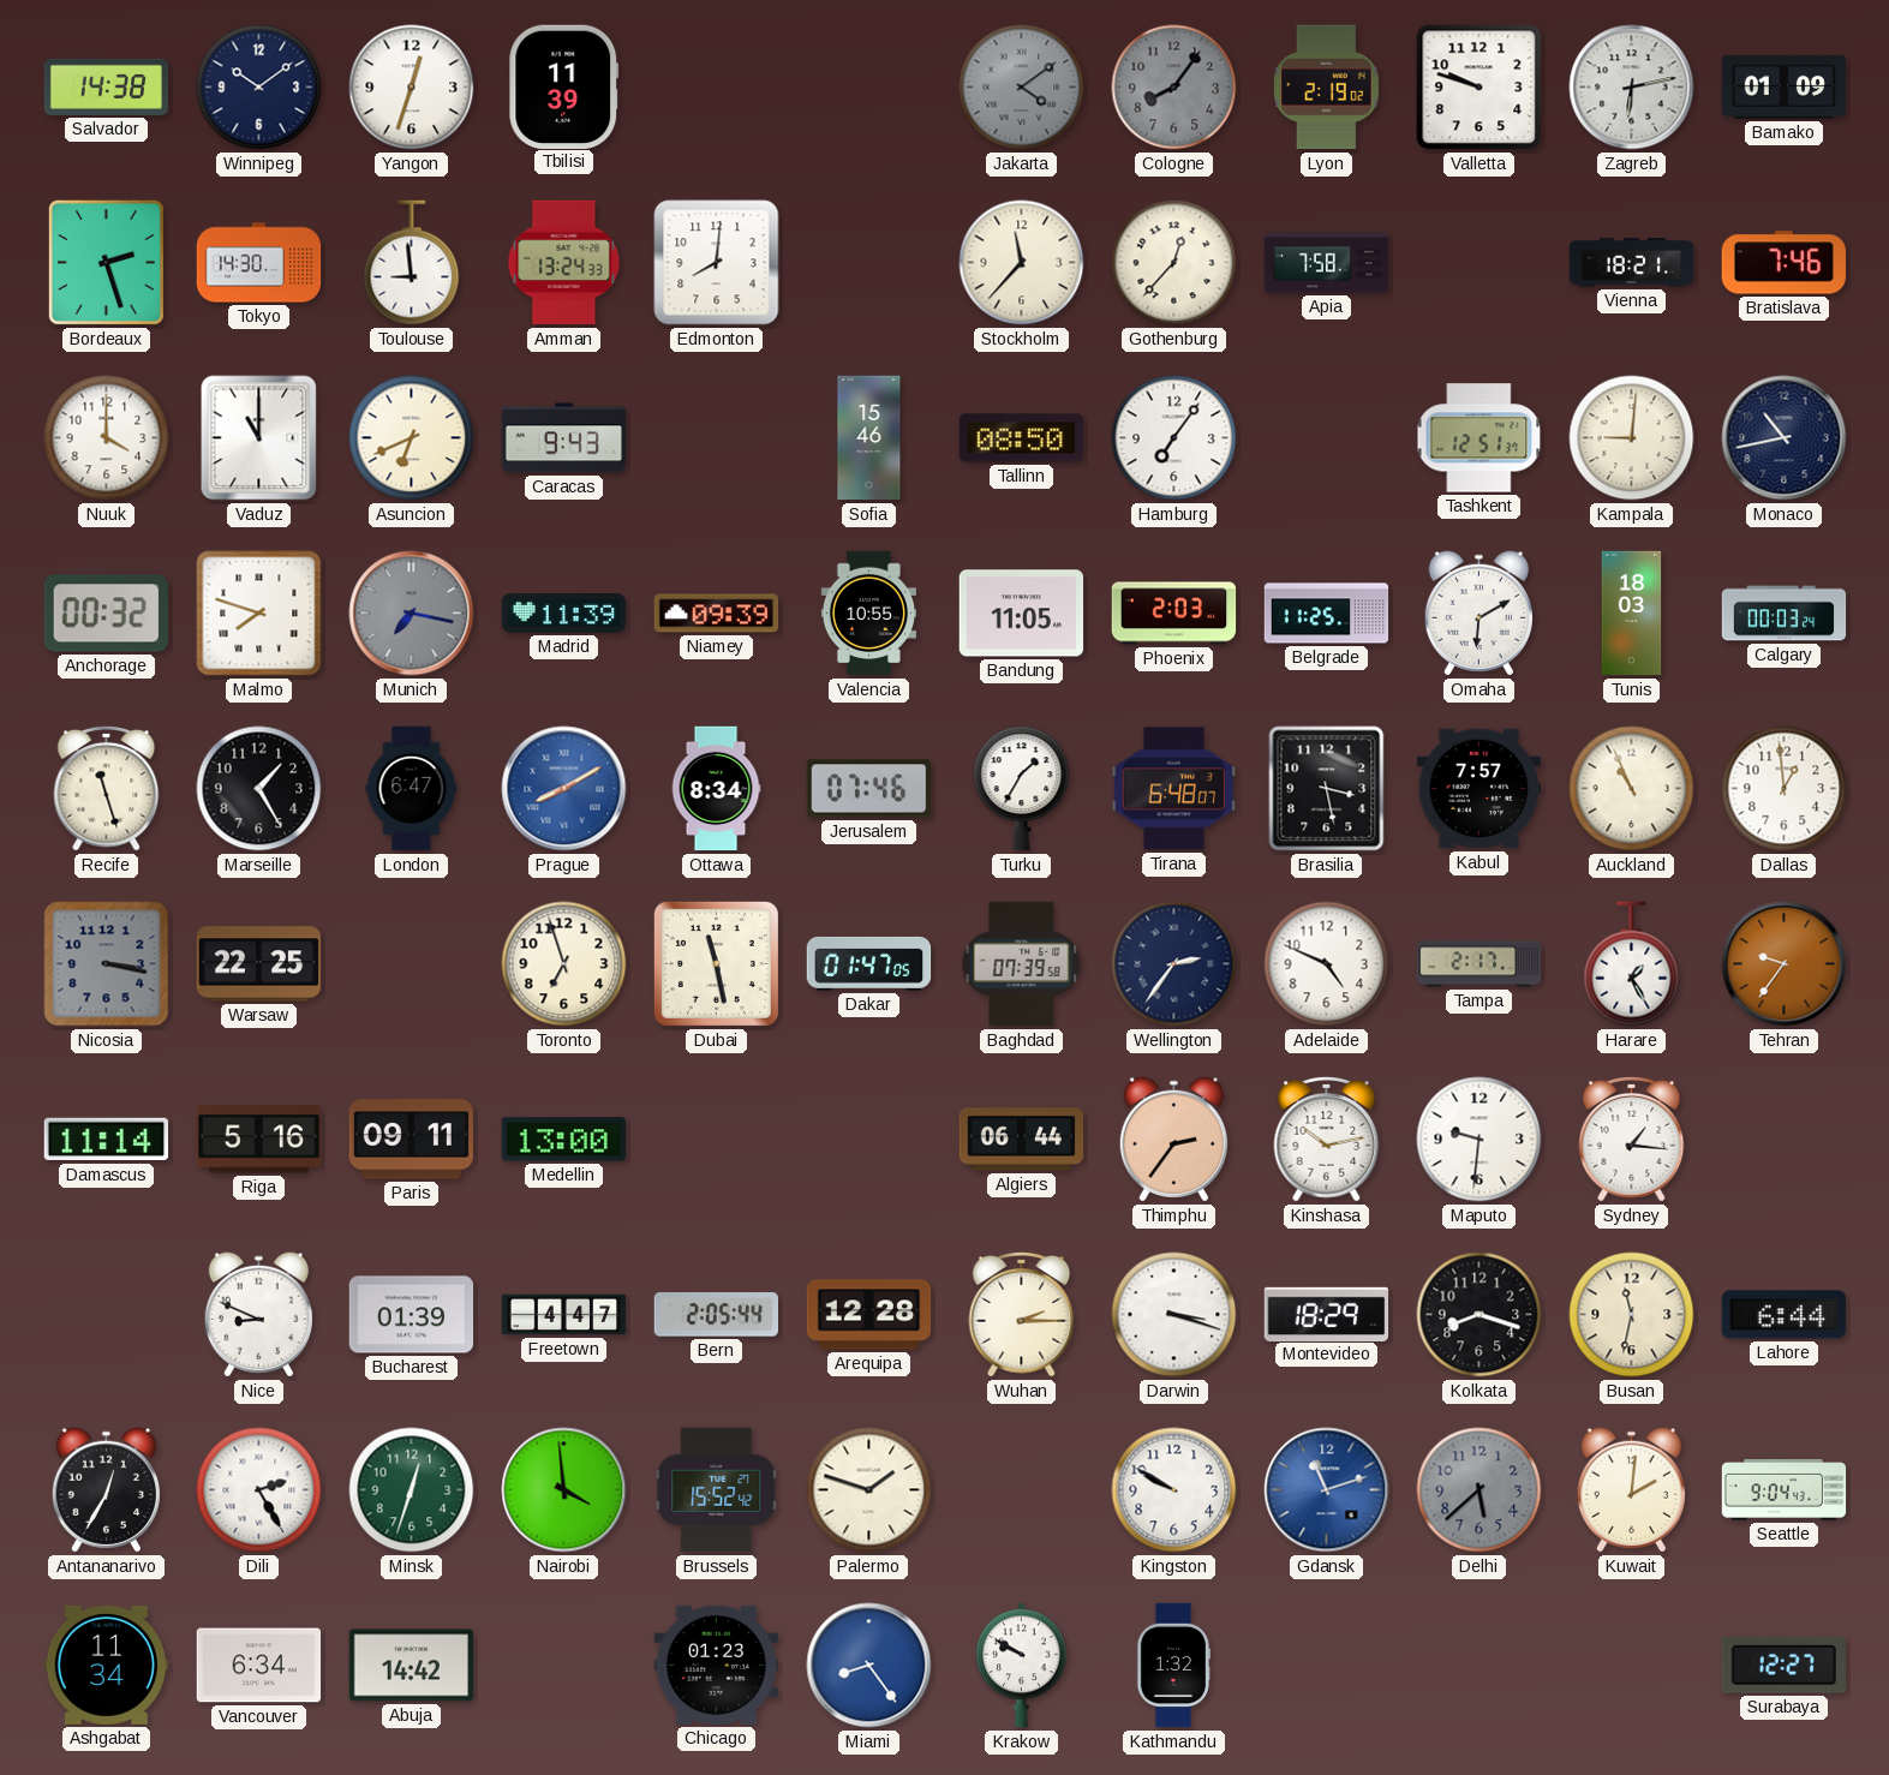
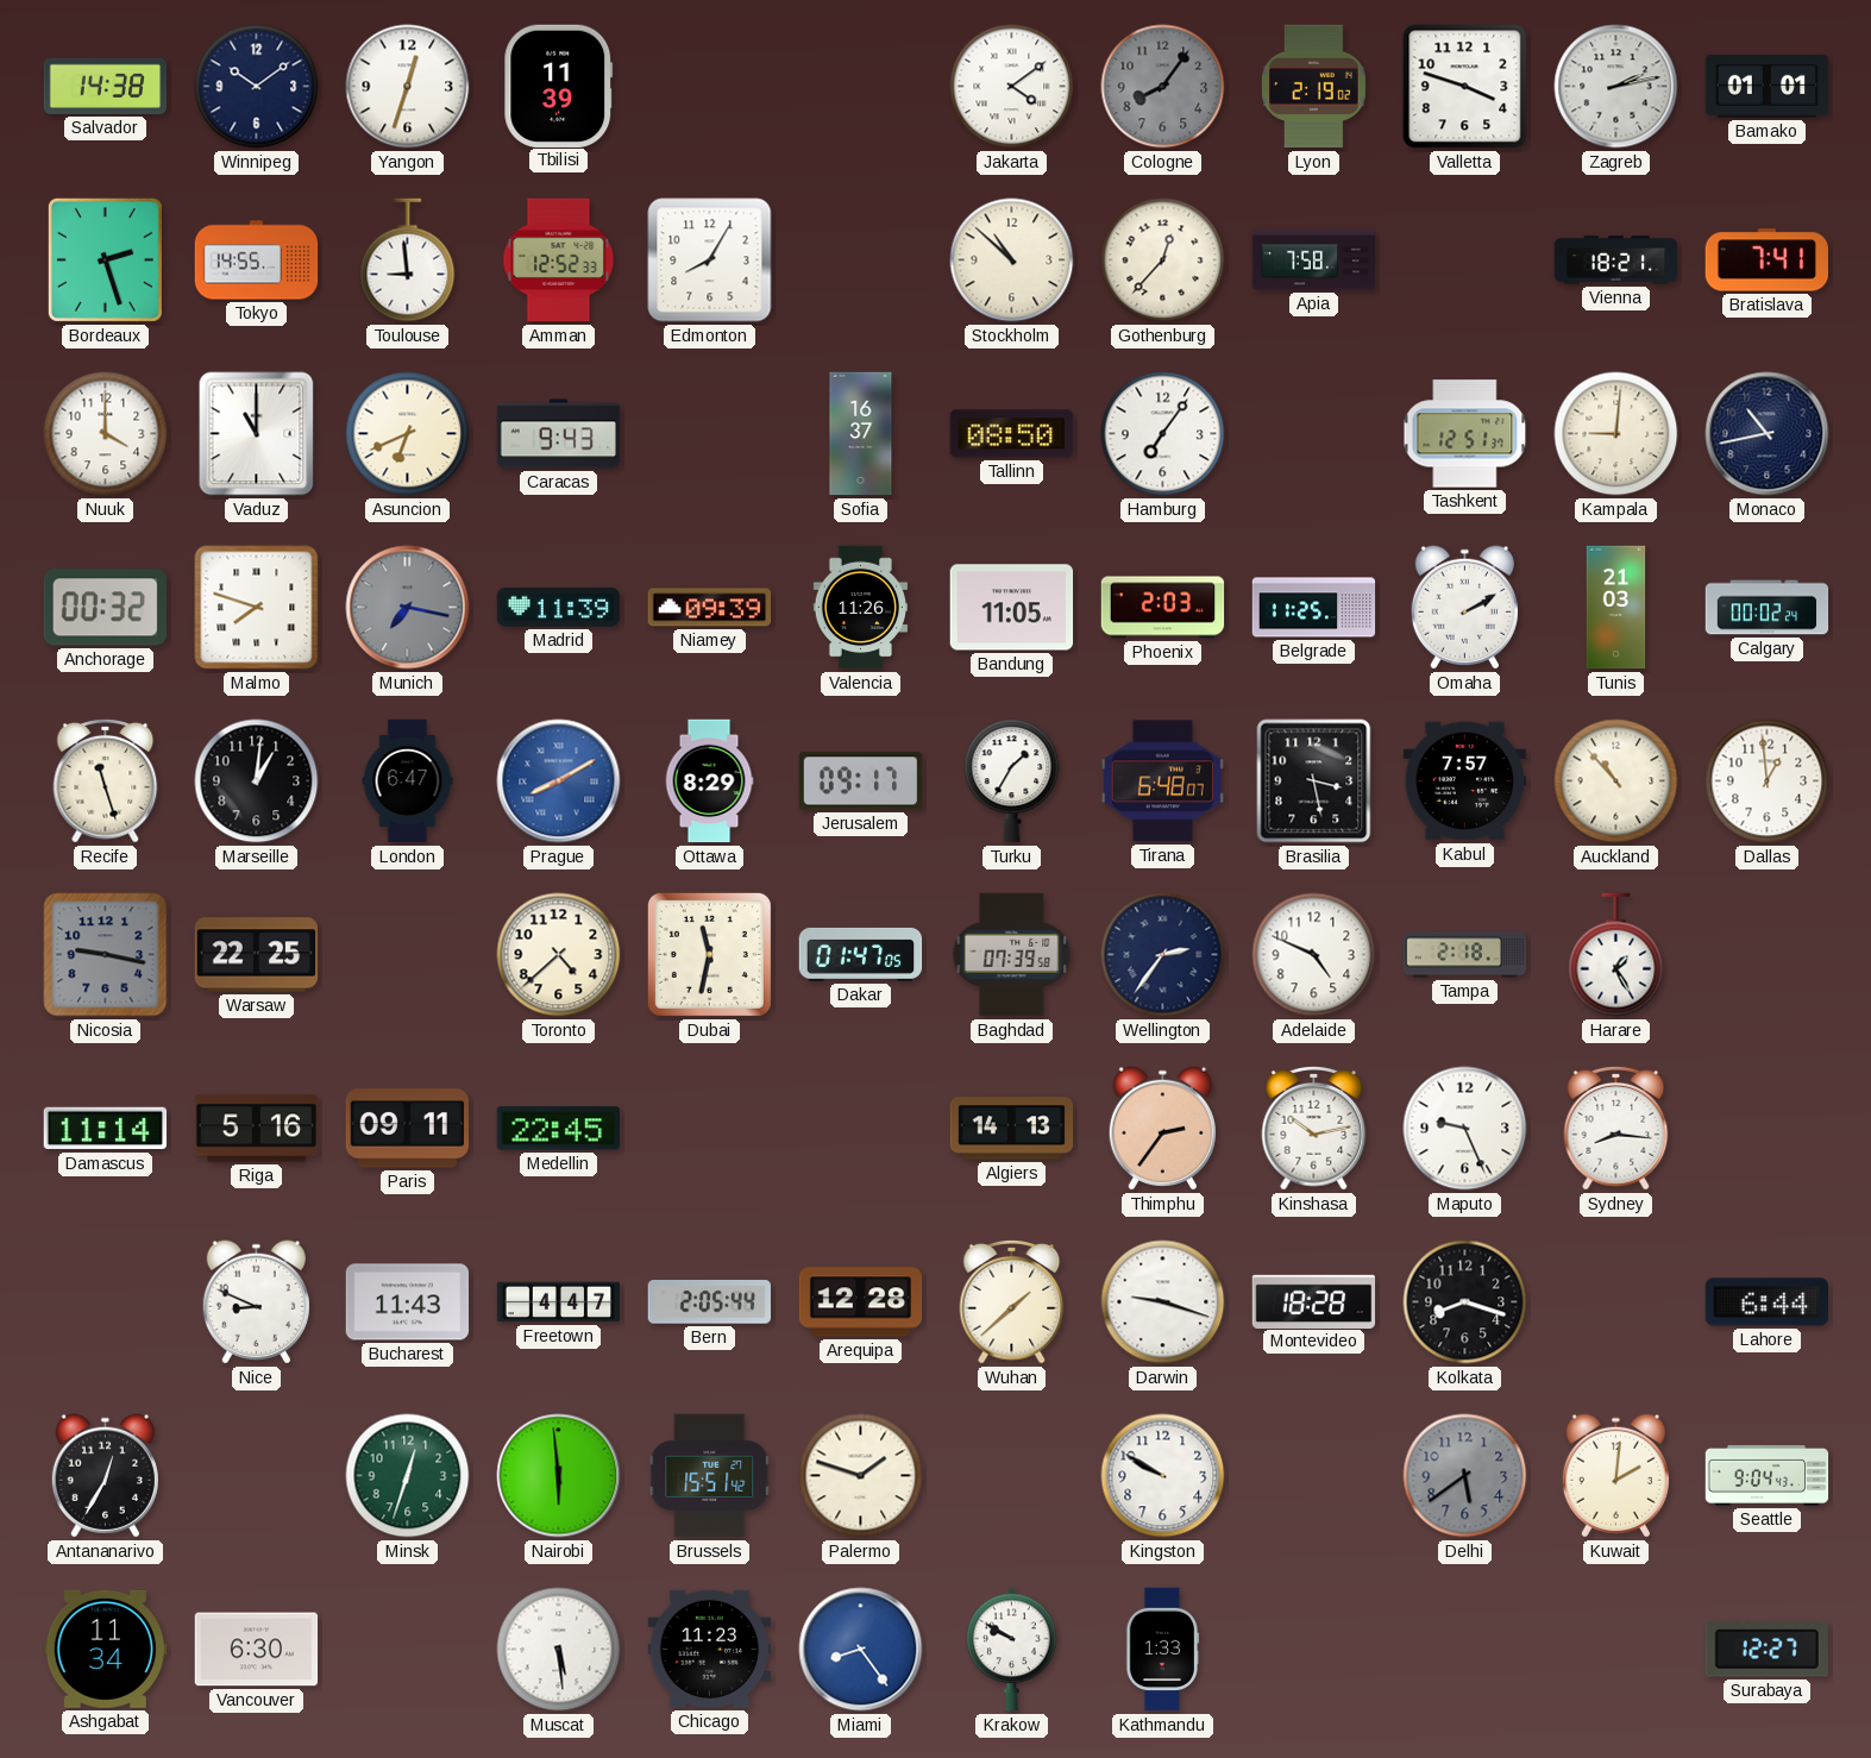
Jakarta dial: grey -> white
Valletta: 9:48 -> 3:48
Zagreb: 6:13 -> 2:13
Bamako: 01:09 -> 01:01
Tokyo: 14:30 -> 14:55
Amman: 13:24 -> 12:52
Edmonton: 8:01 -> 8:05
Stockholm: 11:37 -> 10:52
Bratislava: 7:46 -> 7:41
Sofia: 15:46 -> 16:37
Valencia: 10:55 -> 11:26
Omaha: 6:10 -> 2:10
Tunis: 18:03 -> 21:03
Calgary: 00:03 -> 00:02
Marseille: 1:25 -> 1:01
Ottawa: 8:34 -> 8:29
Jerusalem: 07:46 -> 09:17
Auckland: 10:56 -> 10:53
Nicosia: 3:17 -> 9:17
Toronto: 6:57 -> 4:38
Dubai: 11:28 -> 11:32
Tampa: 2:17 -> 2:18
Tehran: 9:36 -> none
Medellin: 13:00 -> 22:45
Algiers: 06:44 -> 14:13
Maputo: 9:31 -> 9:26
Sydney: 1:16 -> 8:16
Bucharest: 01:39 -> 11:43
Wuhan: 2:15 -> 1:38
Darwin: 3:18 -> 9:18
Montevideo: 18:29 -> 18:28
Busan: 11:32 -> none
Dili: 2:25 -> none
Nairobi: 3:59 -> 5:59
Brussels: 15:52 -> 15:51
Gdansk: 11:12 -> none
Delhi: 5:38 -> 5:39
Vancouver: 6:34 -> 6:30
Abuja: 14:42 -> none
Muscat: none -> 5:29
Chicago: 01:23 -> 11:23
Kathmandu: 1:32 -> 1:33
